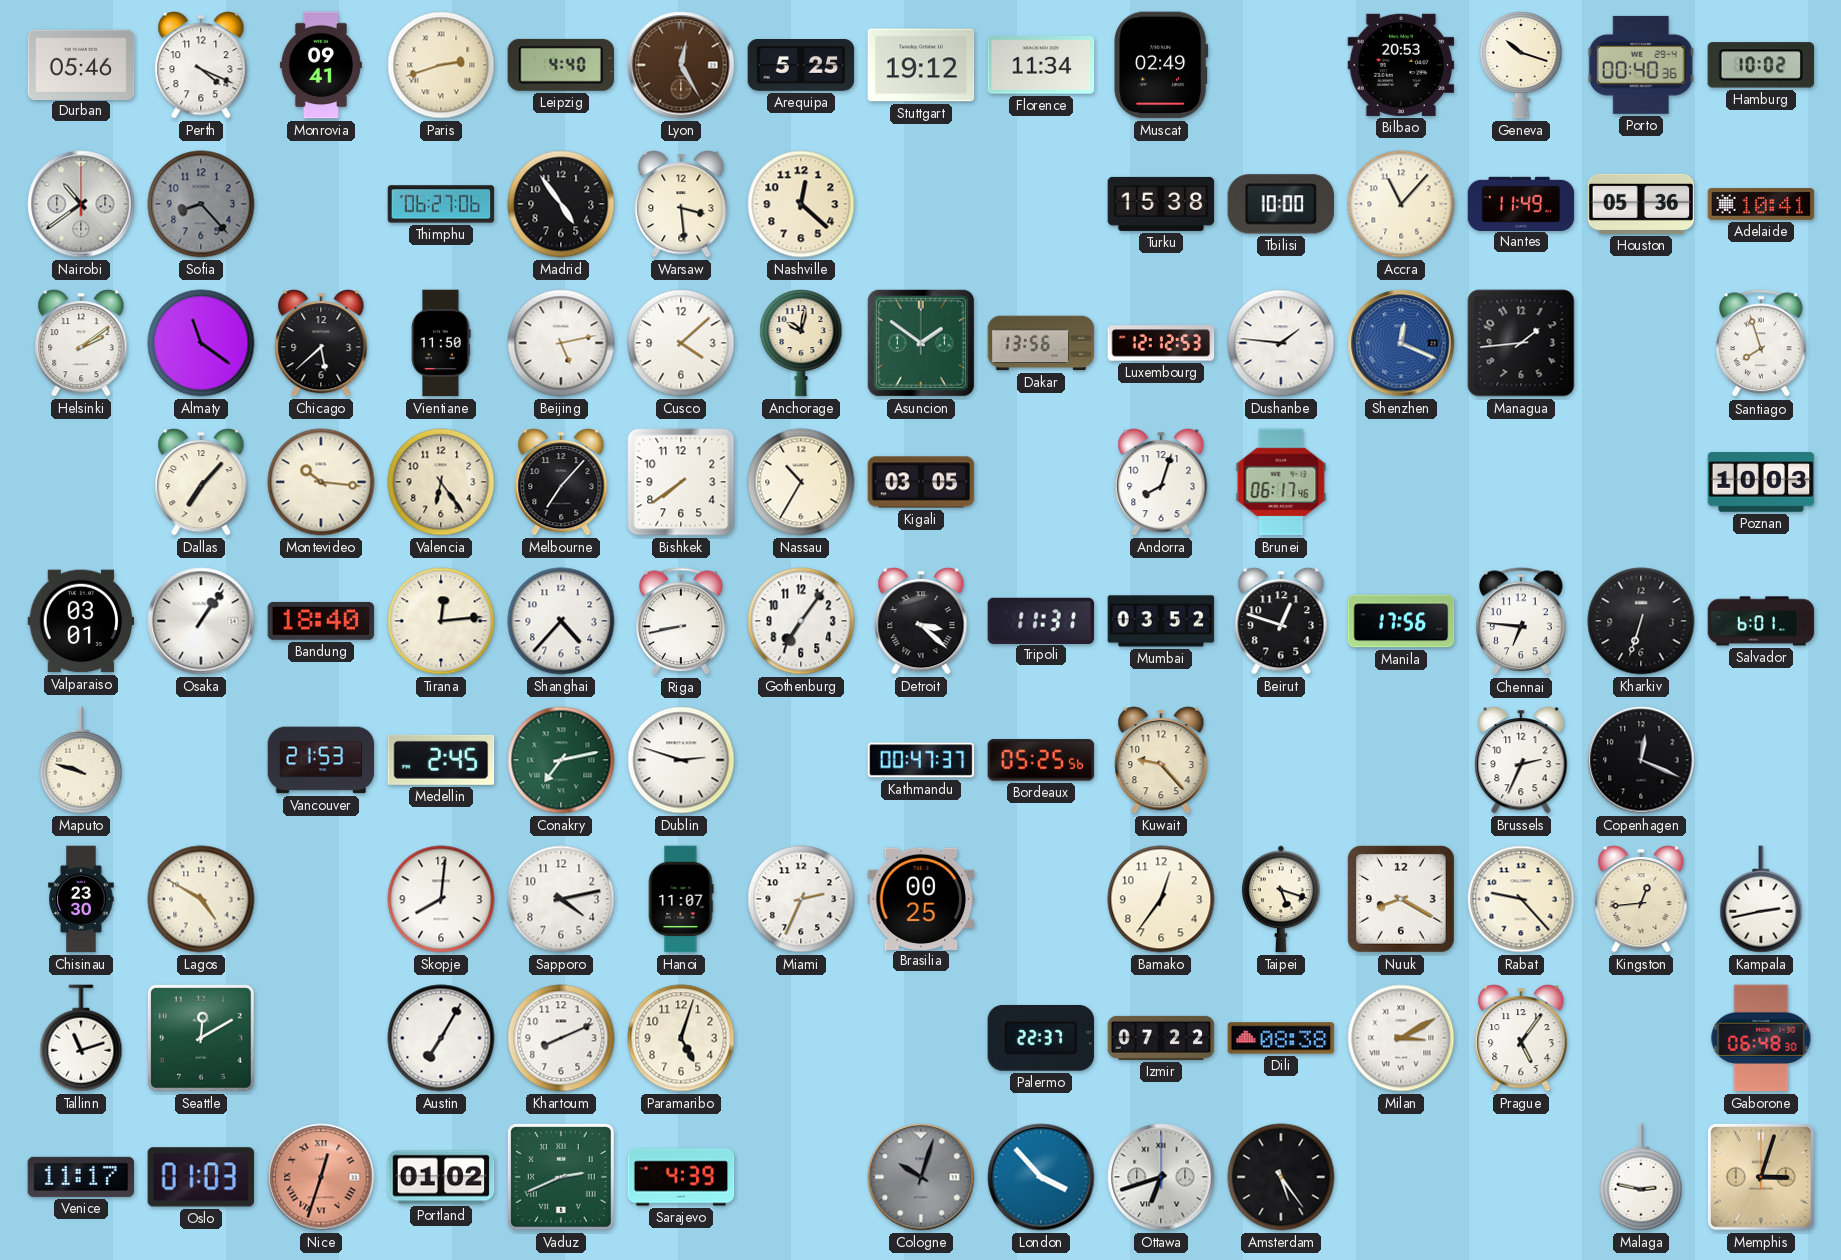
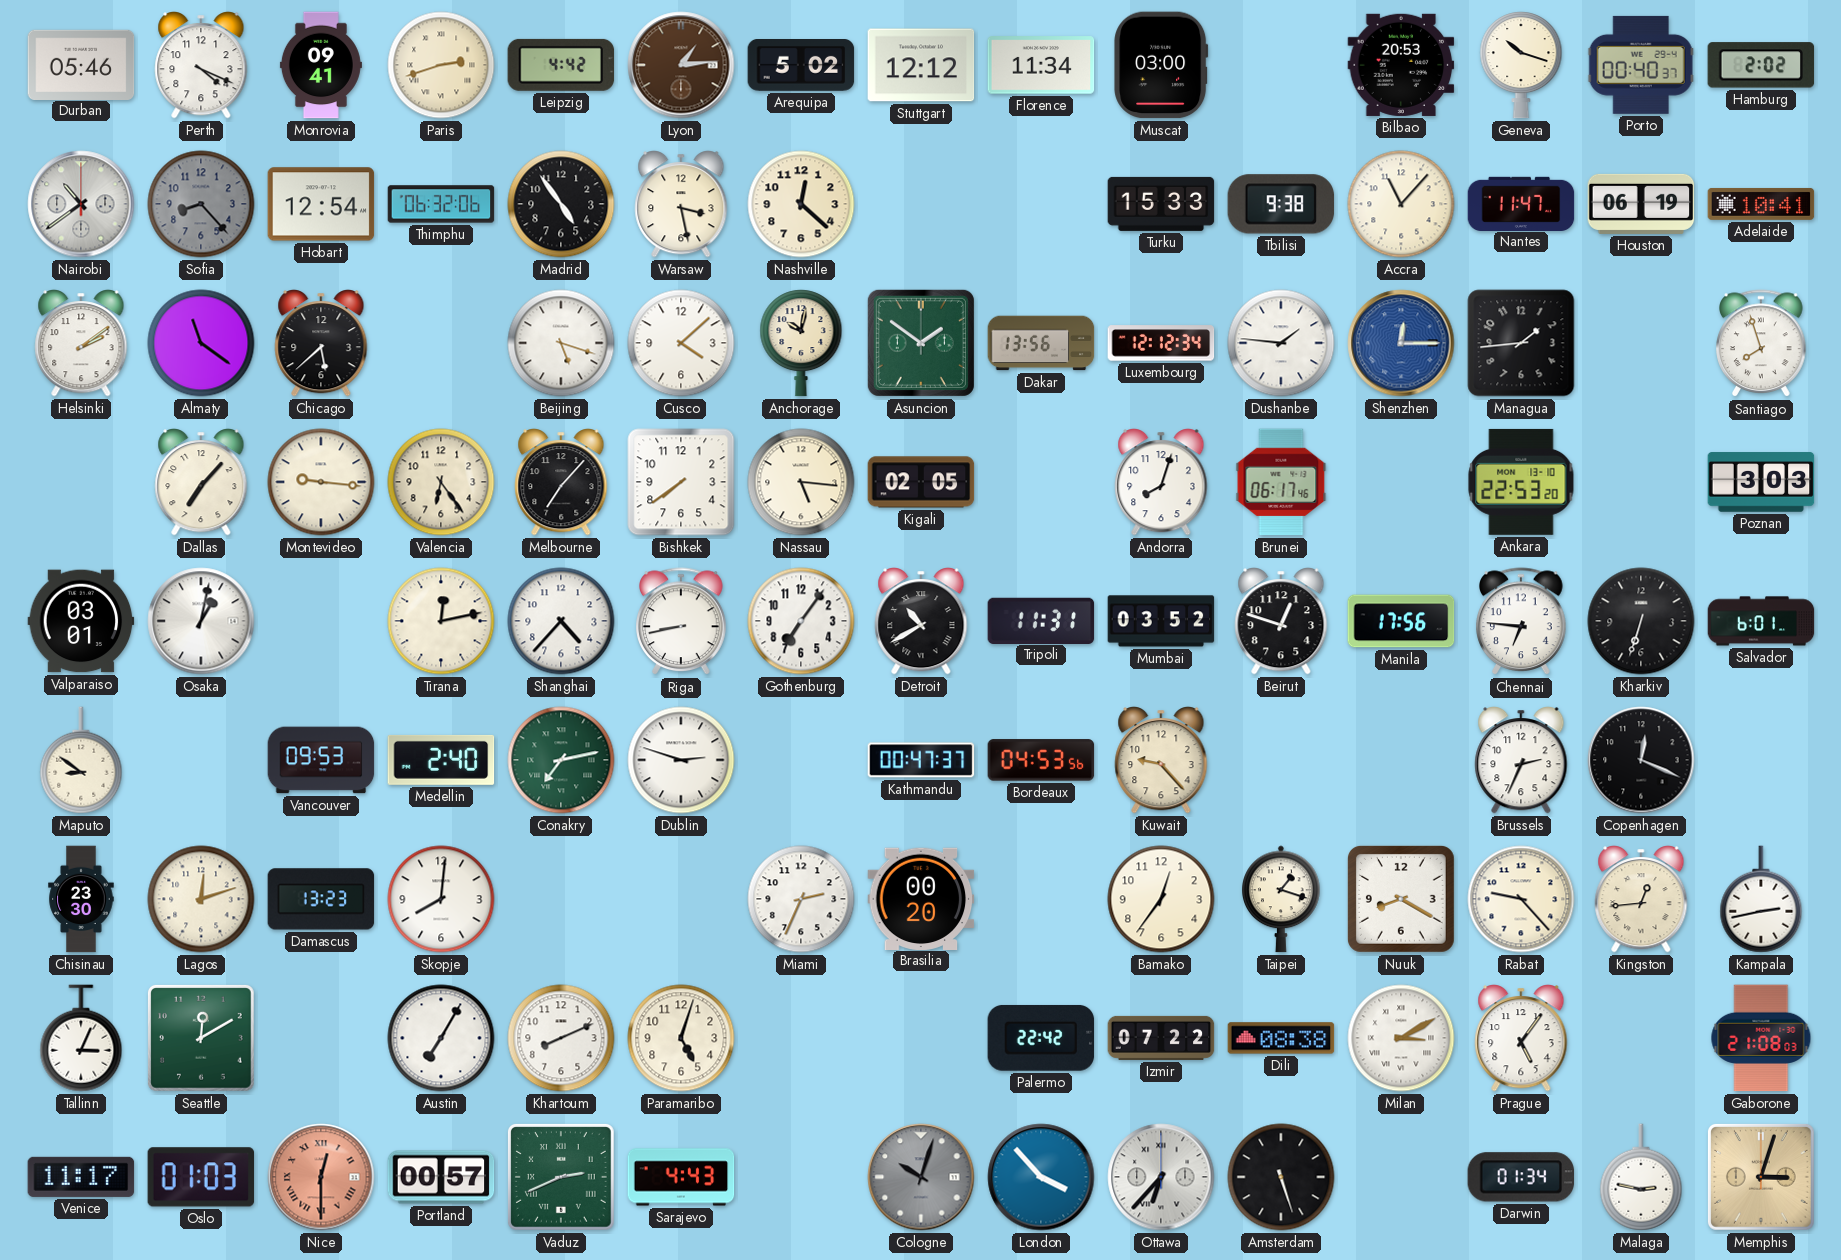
Leipzig: 4:40 -> 4:42
Lyon: 12:25 -> 1:14
Arequipa: 5:25 -> 5:02
Stuttgart: 19:12 -> 12:12
Muscat: 02:49 -> 03:00
Porto: 00:40:36 -> 00:40:37
Hamburg: 10:02 -> 2:02
Hobart: none -> 12:54
Thimphu: 06:27 -> 06:32
Warsaw: 3:29 -> 3:28
Turku: 15:38 -> 15:33
Tbilisi: 10:00 -> 9:38
Nantes: 11:49 -> 11:47
Houston: 05:36 -> 06:19
Vientiane: 11:50 -> none
Beijing: 5:13 -> 5:18
Luxembourg: 12:12:53 -> 12:12:34
Shenzhen: 12:19 -> 12:15
Montevideo: 10:16 -> 9:16
Nassau: 10:35 -> 5:16
Kigali: 03:05 -> 02:05
Ankara: none -> 22:53
Poznan: 10:03 -> 3:03
Osaka: 1:06 -> 1:02
Bandung: 18:40 -> none
Tirana: 12:14 -> 12:13
Detroit: 3:22 -> 10:40
Maputo: 9:48 -> 8:51
Vancouver: 21:53 -> 09:53
Medellin: 2:45 -> 2:40
Bordeaux: 05:25 -> 04:53
Lagos: 4:50 -> 12:12
Damascus: none -> 13:23
Sapporo: 4:13 -> none
Hanoi: 11:07 -> none
Brasilia: 00:25 -> 00:20
Taipei: 5:18 -> 1:18
Tallinn: 11:12 -> 3:04
Palermo: 22:37 -> 22:42
Gaborone: 06:48 -> 21:08
Nice: 12:33 -> 12:30
Portland: 01:02 -> 00:57
Sarajevo: 4:39 -> 4:43
Ottawa: 6:42 -> 6:37
Amsterdam: 5:24 -> 5:27
Darwin: none -> 01:34
